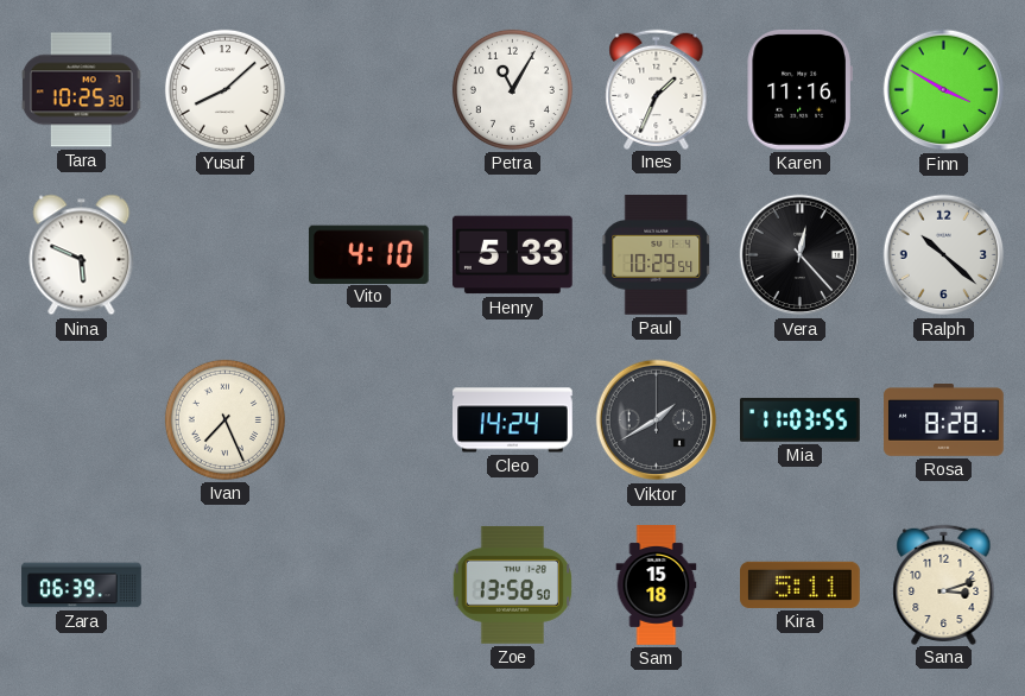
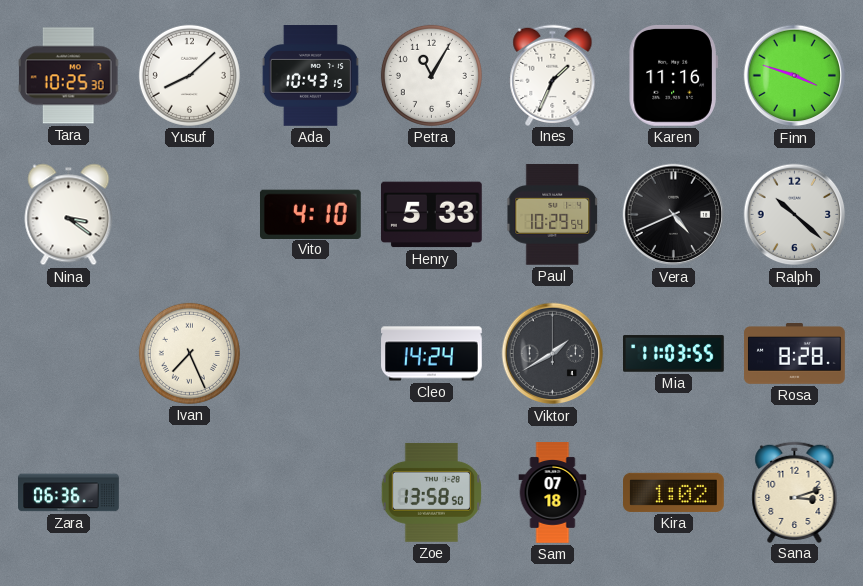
Ada: none -> 10:43
Finn: 3:50 -> 3:48
Nina: 5:49 -> 3:21
Vera: 12:23 -> 4:41
Zara: 06:39 -> 06:36
Sam: 15:18 -> 07:18
Kira: 5:11 -> 1:02
